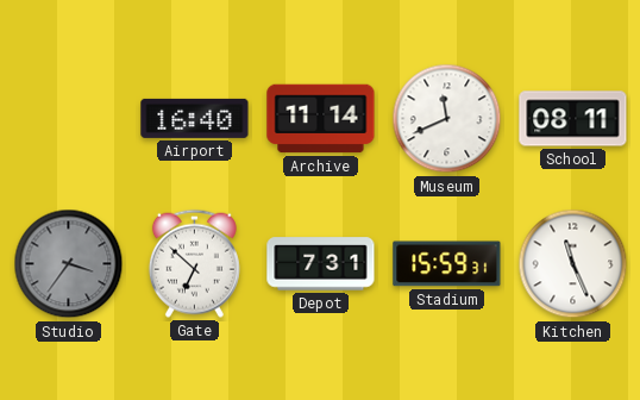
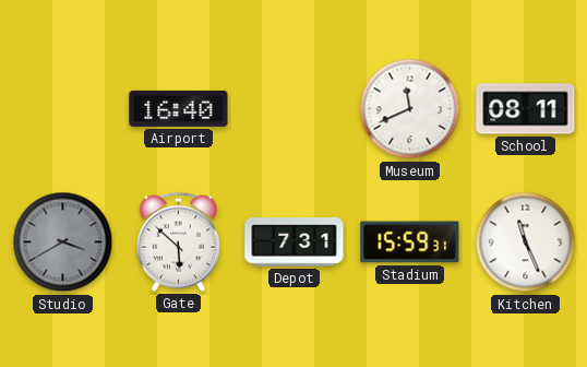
Archive: 11:14 -> none
Studio: 3:36 -> 3:40
Gate: 6:52 -> 5:52
